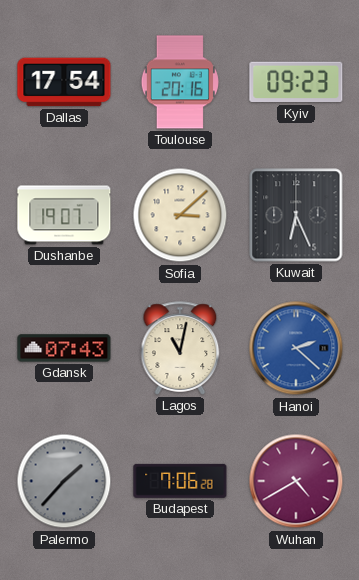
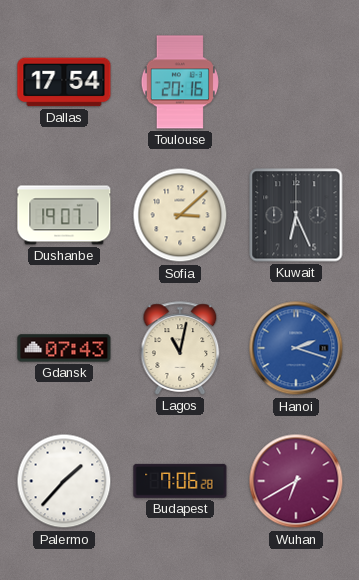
Kyiv: 09:23 -> none
Hanoi: 2:22 -> 2:18
Palermo dial: grey -> white
Wuhan: 4:40 -> 6:40
